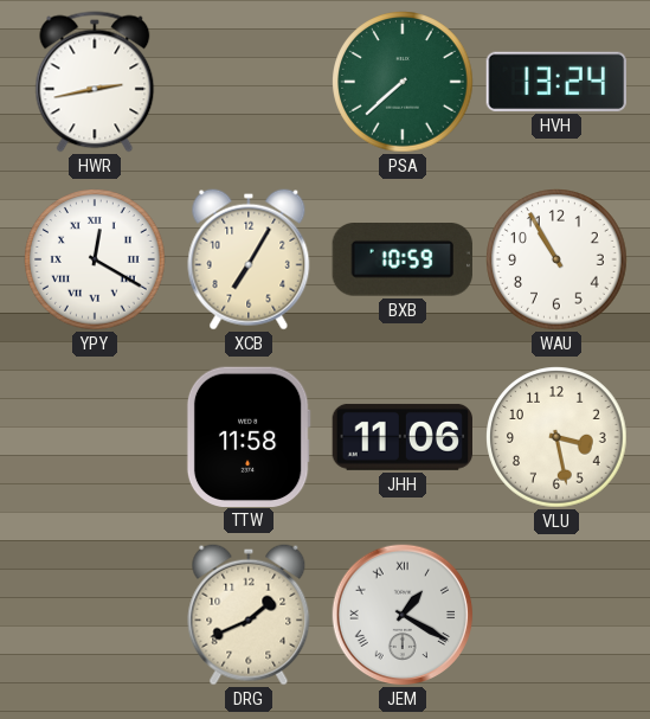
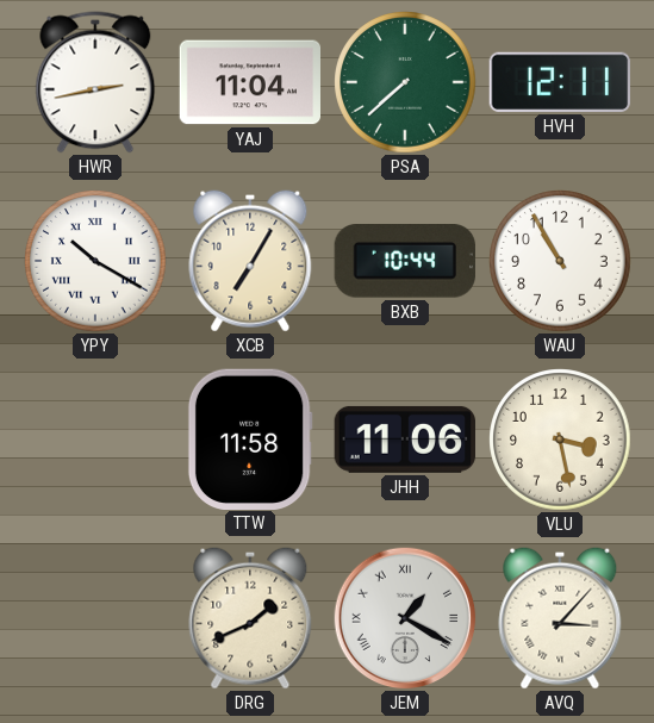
YAJ: none -> 11:04
HVH: 13:24 -> 12:11
YPY: 12:20 -> 10:20
BXB: 10:59 -> 10:44
AVQ: none -> 3:07
